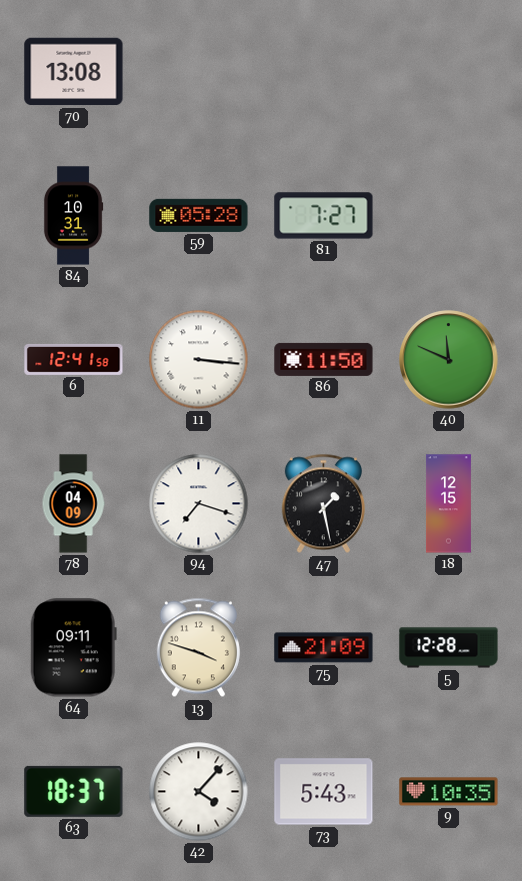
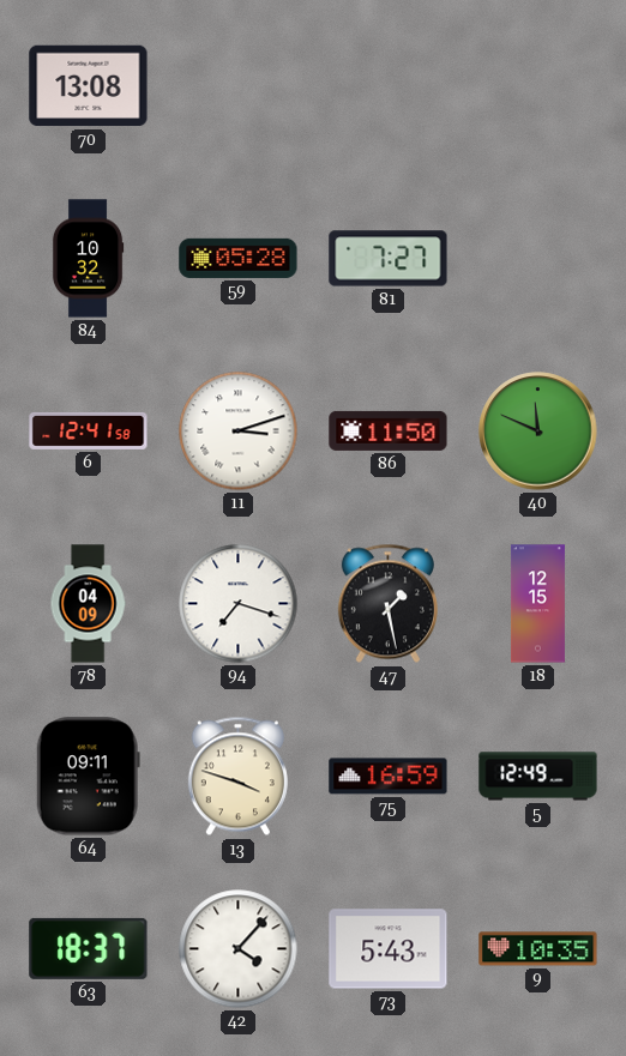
84: 10:31 -> 10:32
11: 3:16 -> 3:12
75: 21:09 -> 16:59
5: 12:28 -> 12:49
